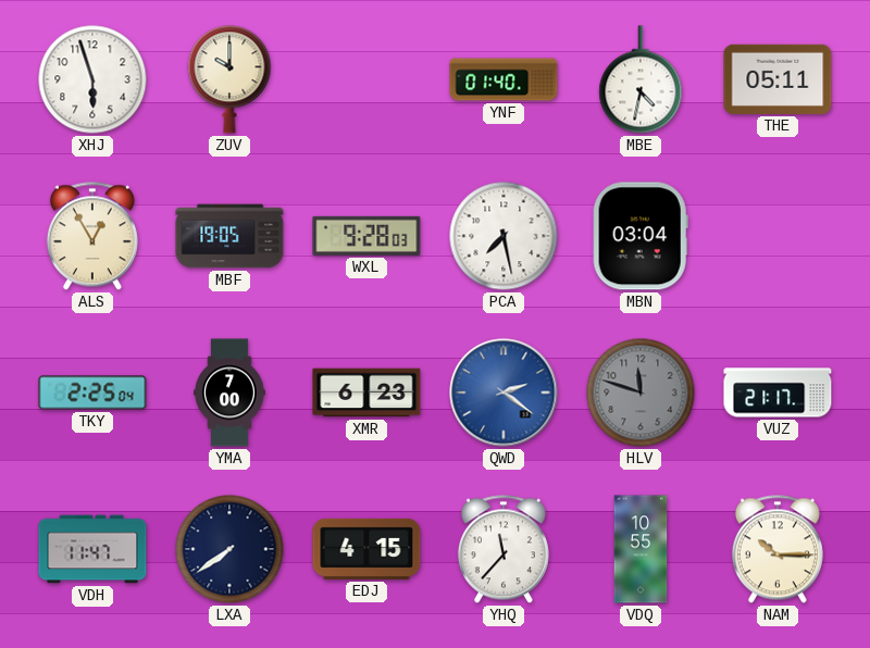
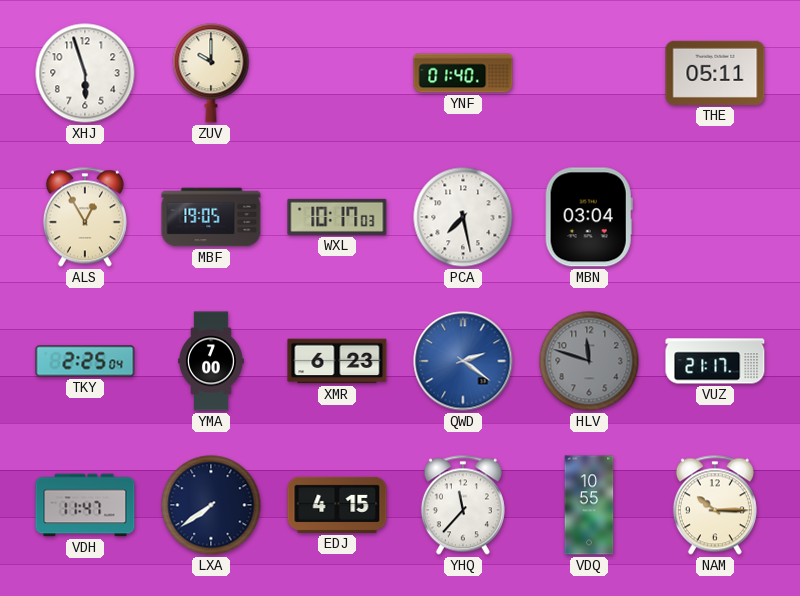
MBE: 4:32 -> none
WXL: 9:28 -> 10:17
